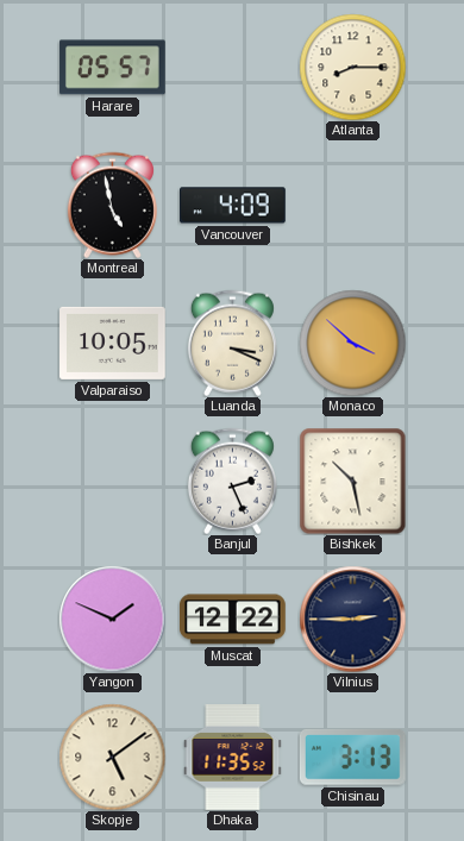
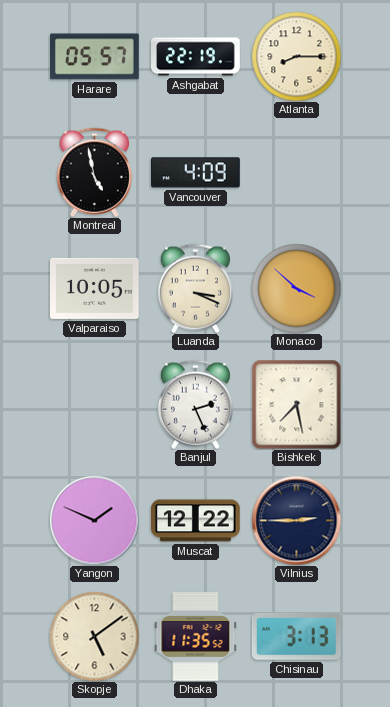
Ashgabat: none -> 22:19
Bishkek: 10:28 -> 7:28
